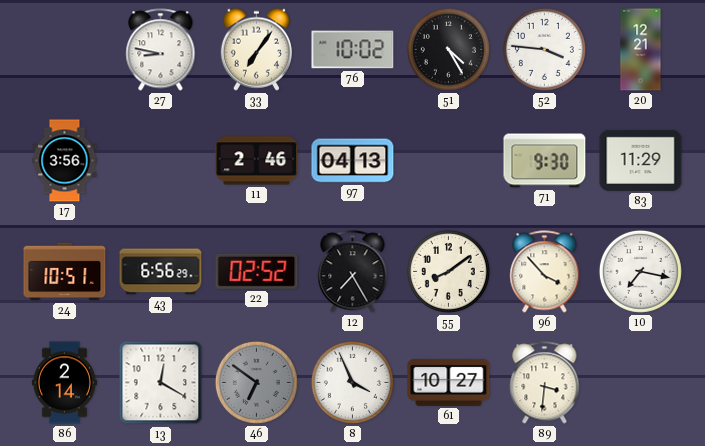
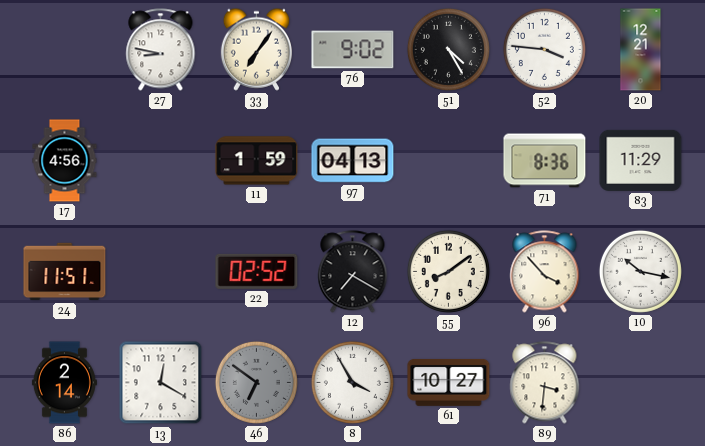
76: 10:02 -> 9:02
17: 3:56 -> 4:56
11: 2:46 -> 1:59
71: 9:30 -> 8:36
24: 10:51 -> 11:51
43: 6:56 -> none
12: 7:25 -> 7:20
10: 7:17 -> 10:17
8: 3:56 -> 3:55
